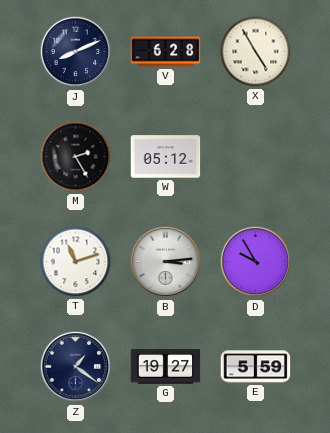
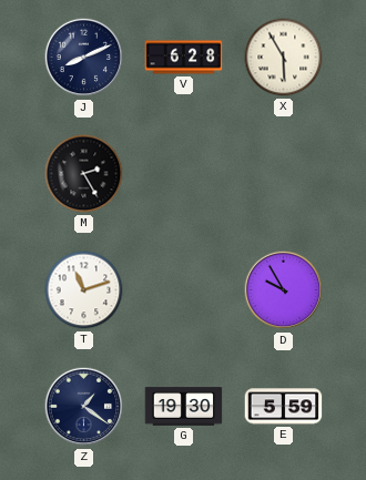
X: 4:55 -> 5:55
W: 05:12 -> none
B: 3:14 -> none
G: 19:27 -> 19:30
